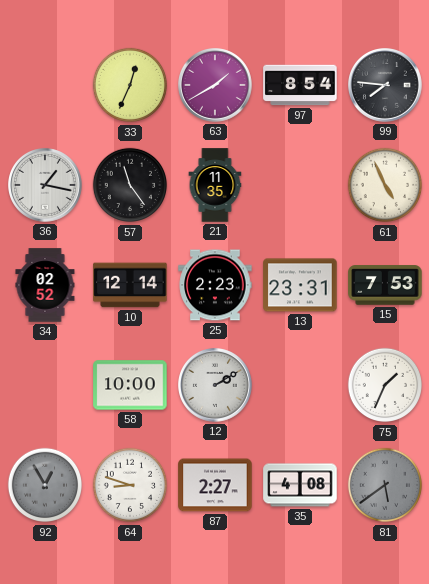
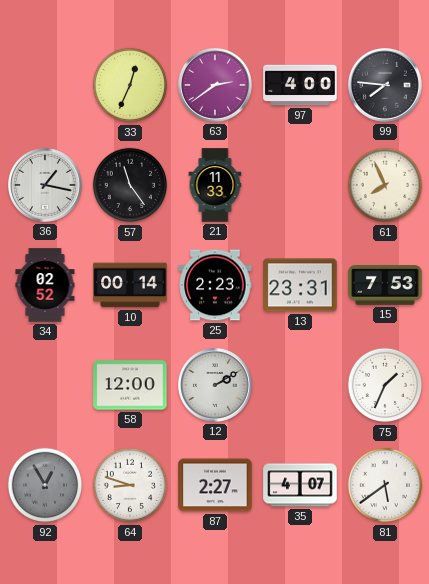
63: 1:40 -> 2:39
97: 8:54 -> 4:00
21: 11:35 -> 11:33
61: 4:56 -> 7:56
10: 12:14 -> 00:14
58: 10:00 -> 12:00
35: 4:08 -> 4:07
81 dial: grey -> white
